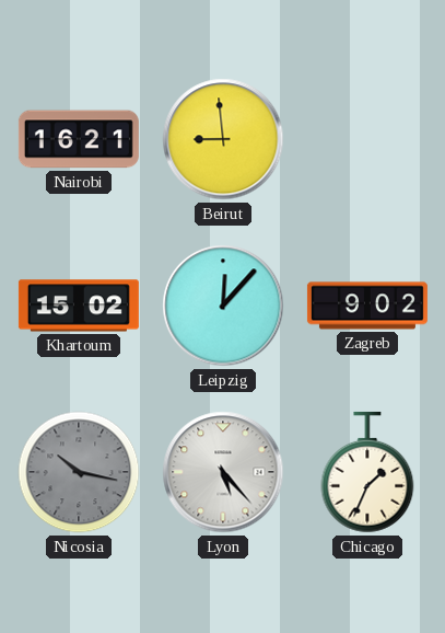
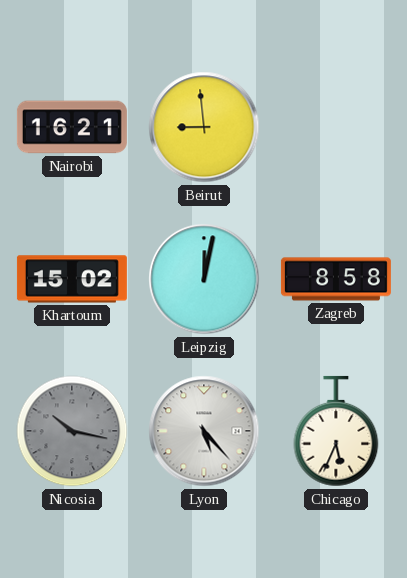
Leipzig: 12:07 -> 12:02
Zagreb: 9:02 -> 8:58
Chicago: 1:34 -> 5:34
